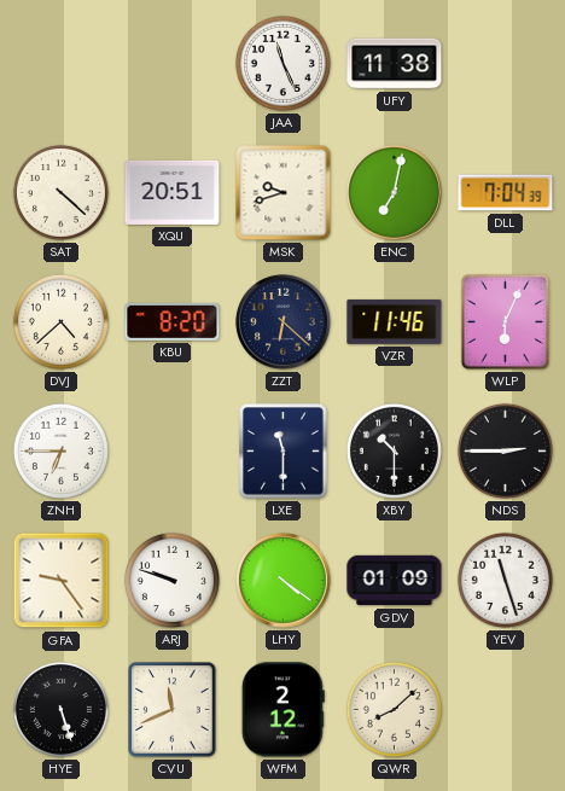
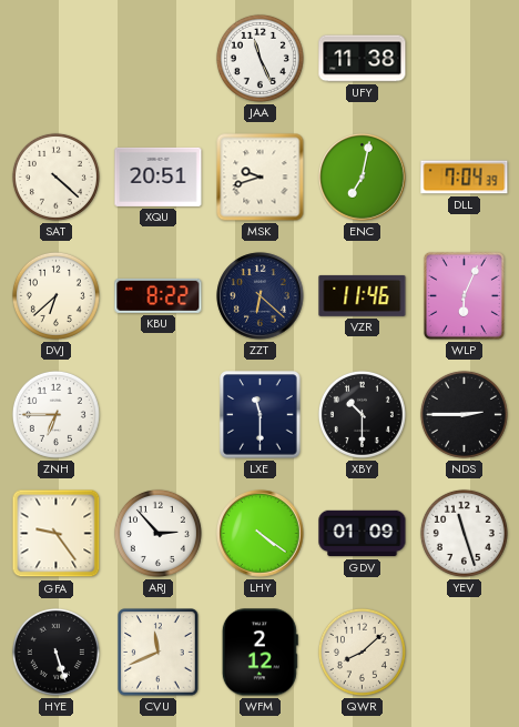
DVJ: 4:38 -> 6:38
KBU: 8:20 -> 8:22
ARJ: 9:48 -> 2:53
